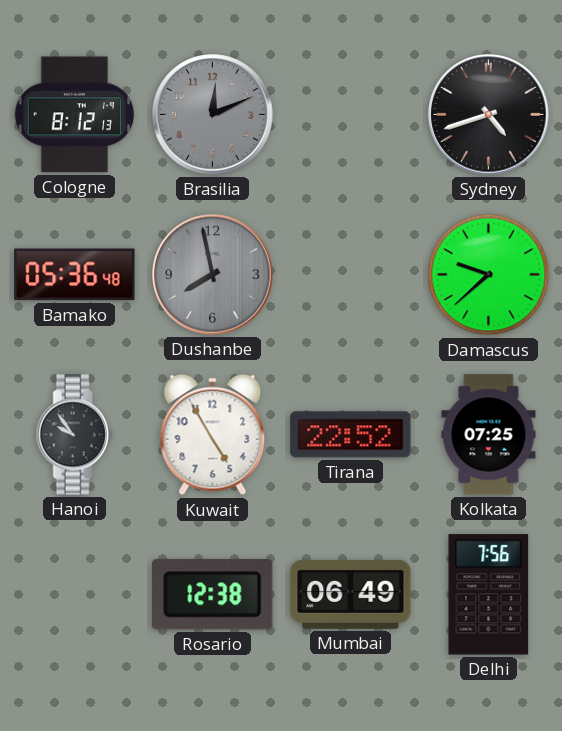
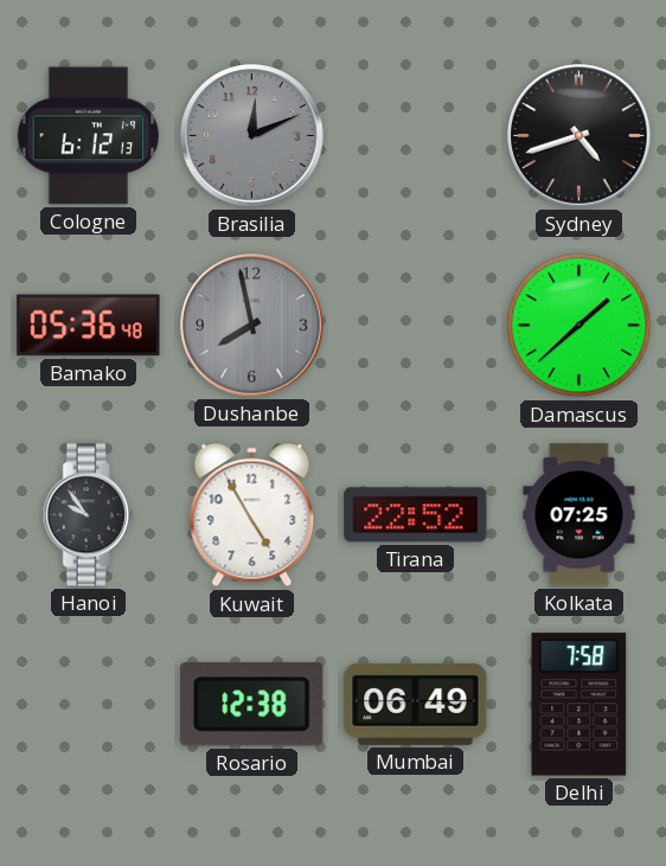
Cologne: 8:12 -> 6:12
Damascus: 9:38 -> 1:38
Delhi: 7:56 -> 7:58
